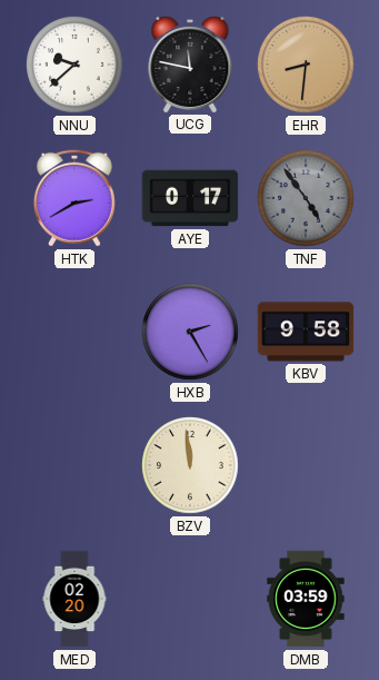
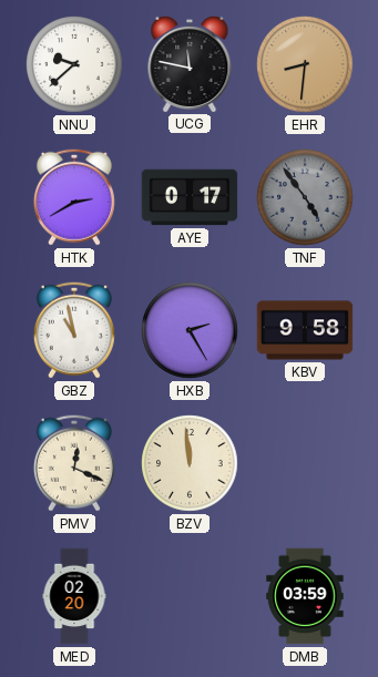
GBZ: none -> 10:58
PMV: none -> 12:19
